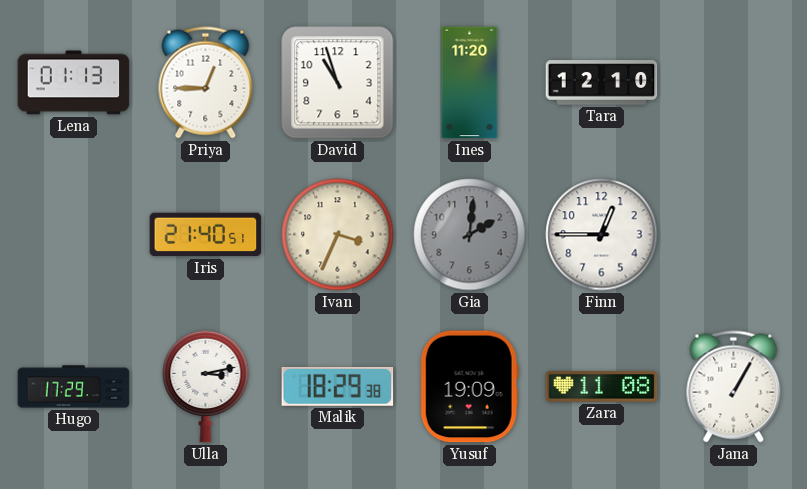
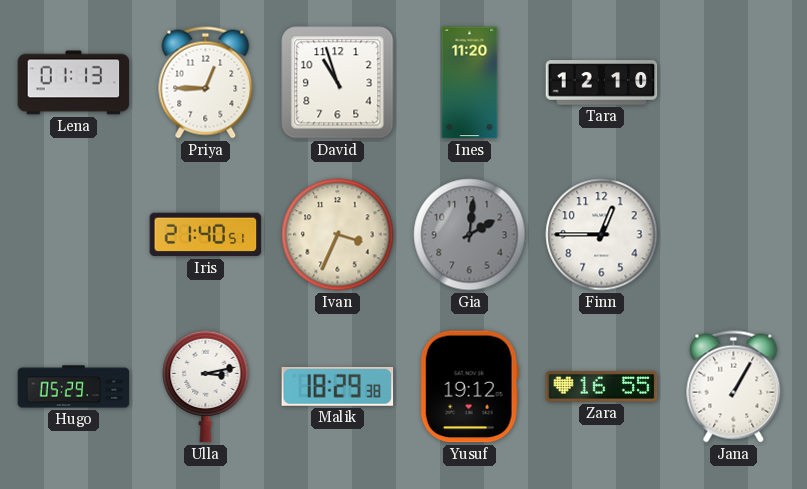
Hugo: 17:29 -> 05:29
Yusuf: 19:09 -> 19:12
Zara: 11:08 -> 16:55
